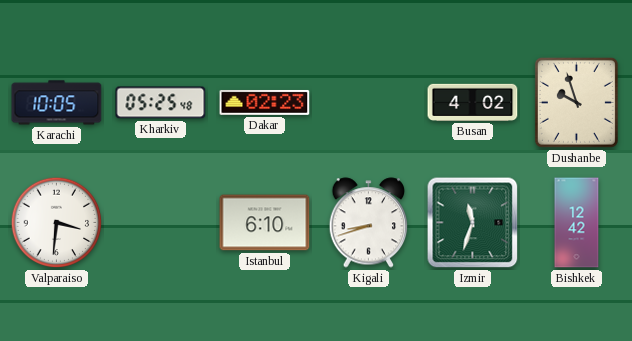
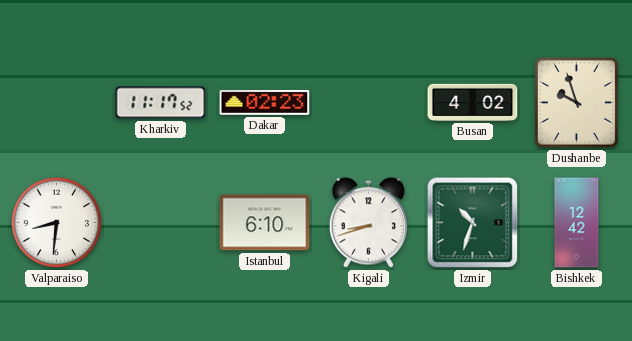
Karachi: 10:05 -> none
Kharkiv: 05:25 -> 11:17
Valparaiso: 3:31 -> 8:31
Izmir: 11:33 -> 10:33
